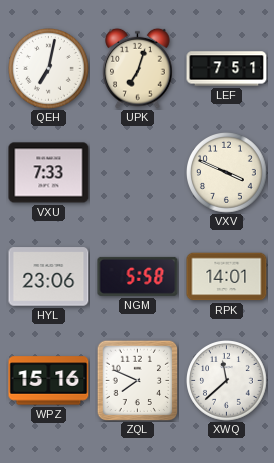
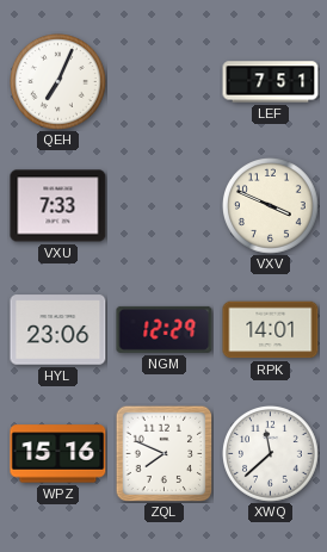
QEH: 7:02 -> 7:04
UPK: 7:03 -> none
NGM: 5:58 -> 12:29
